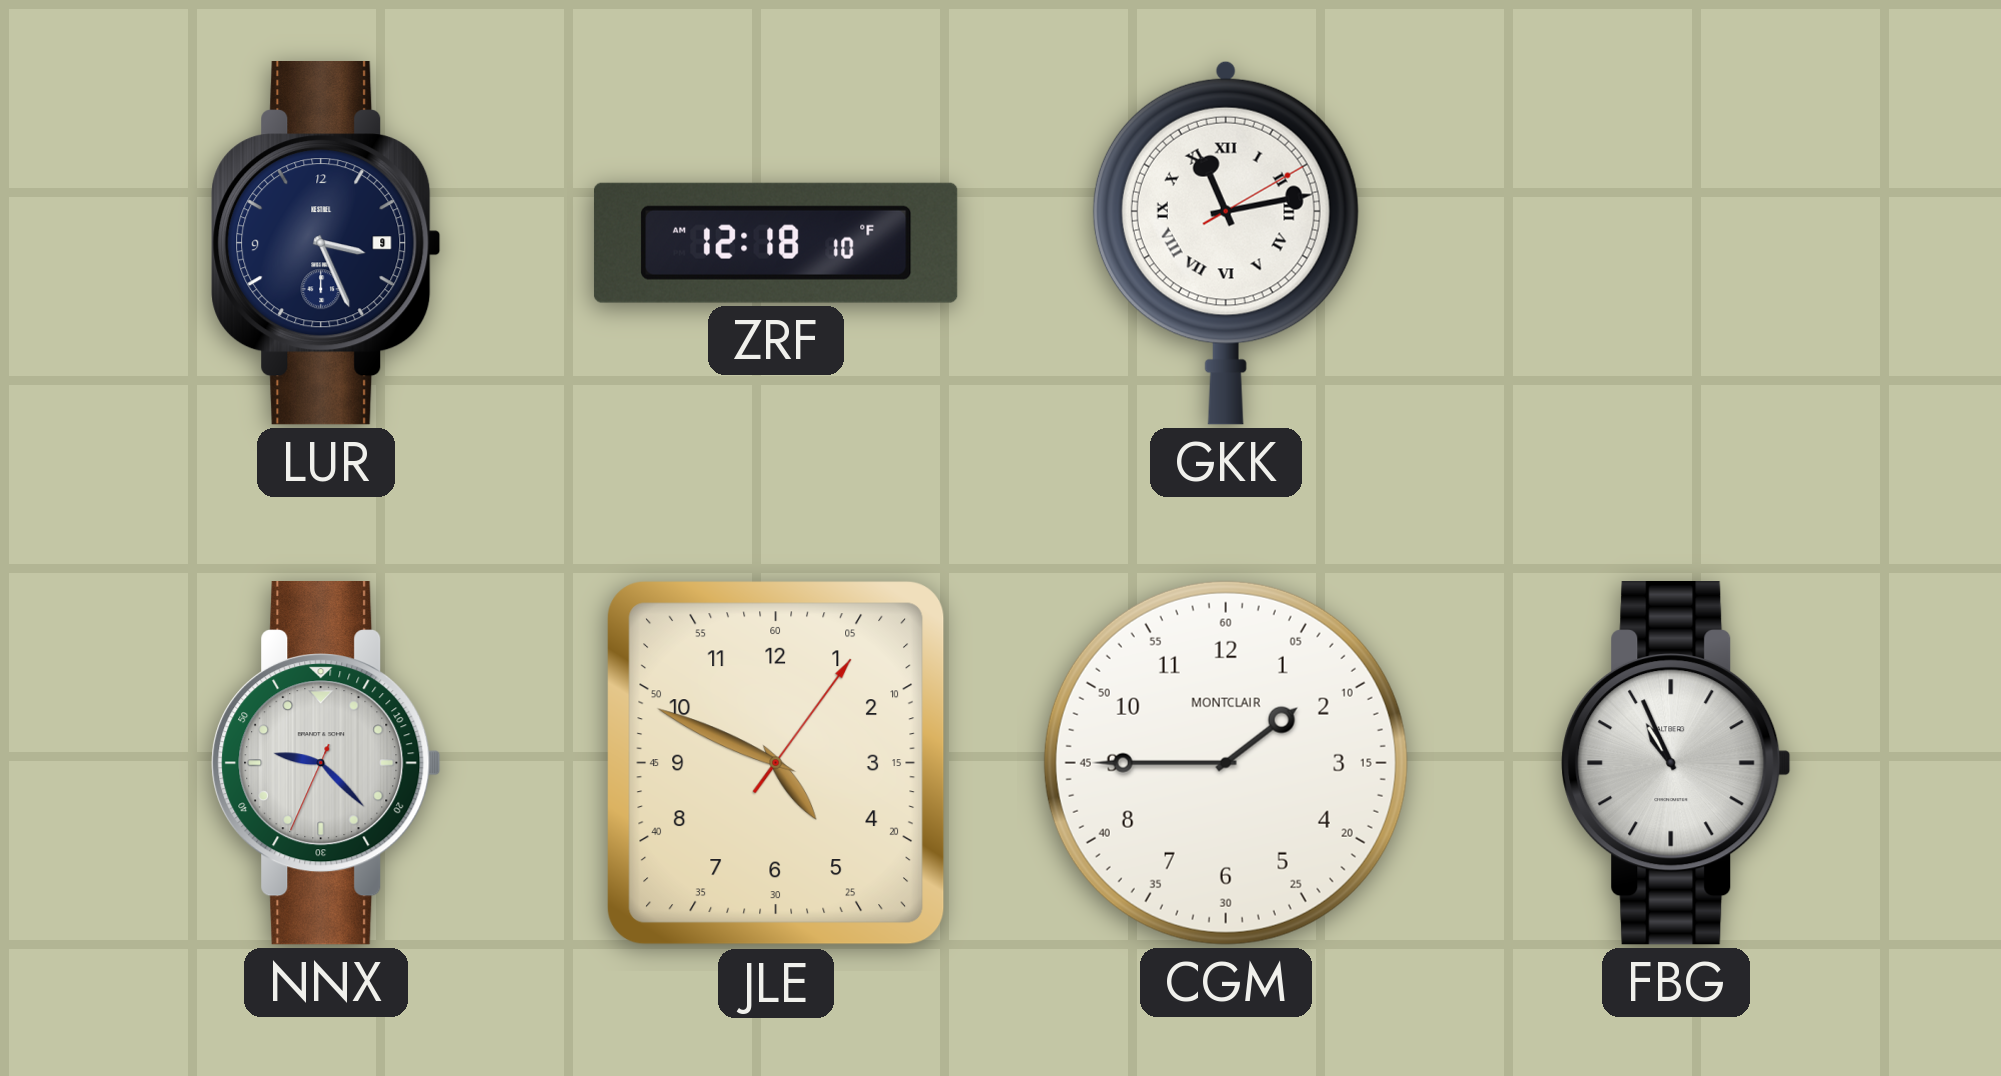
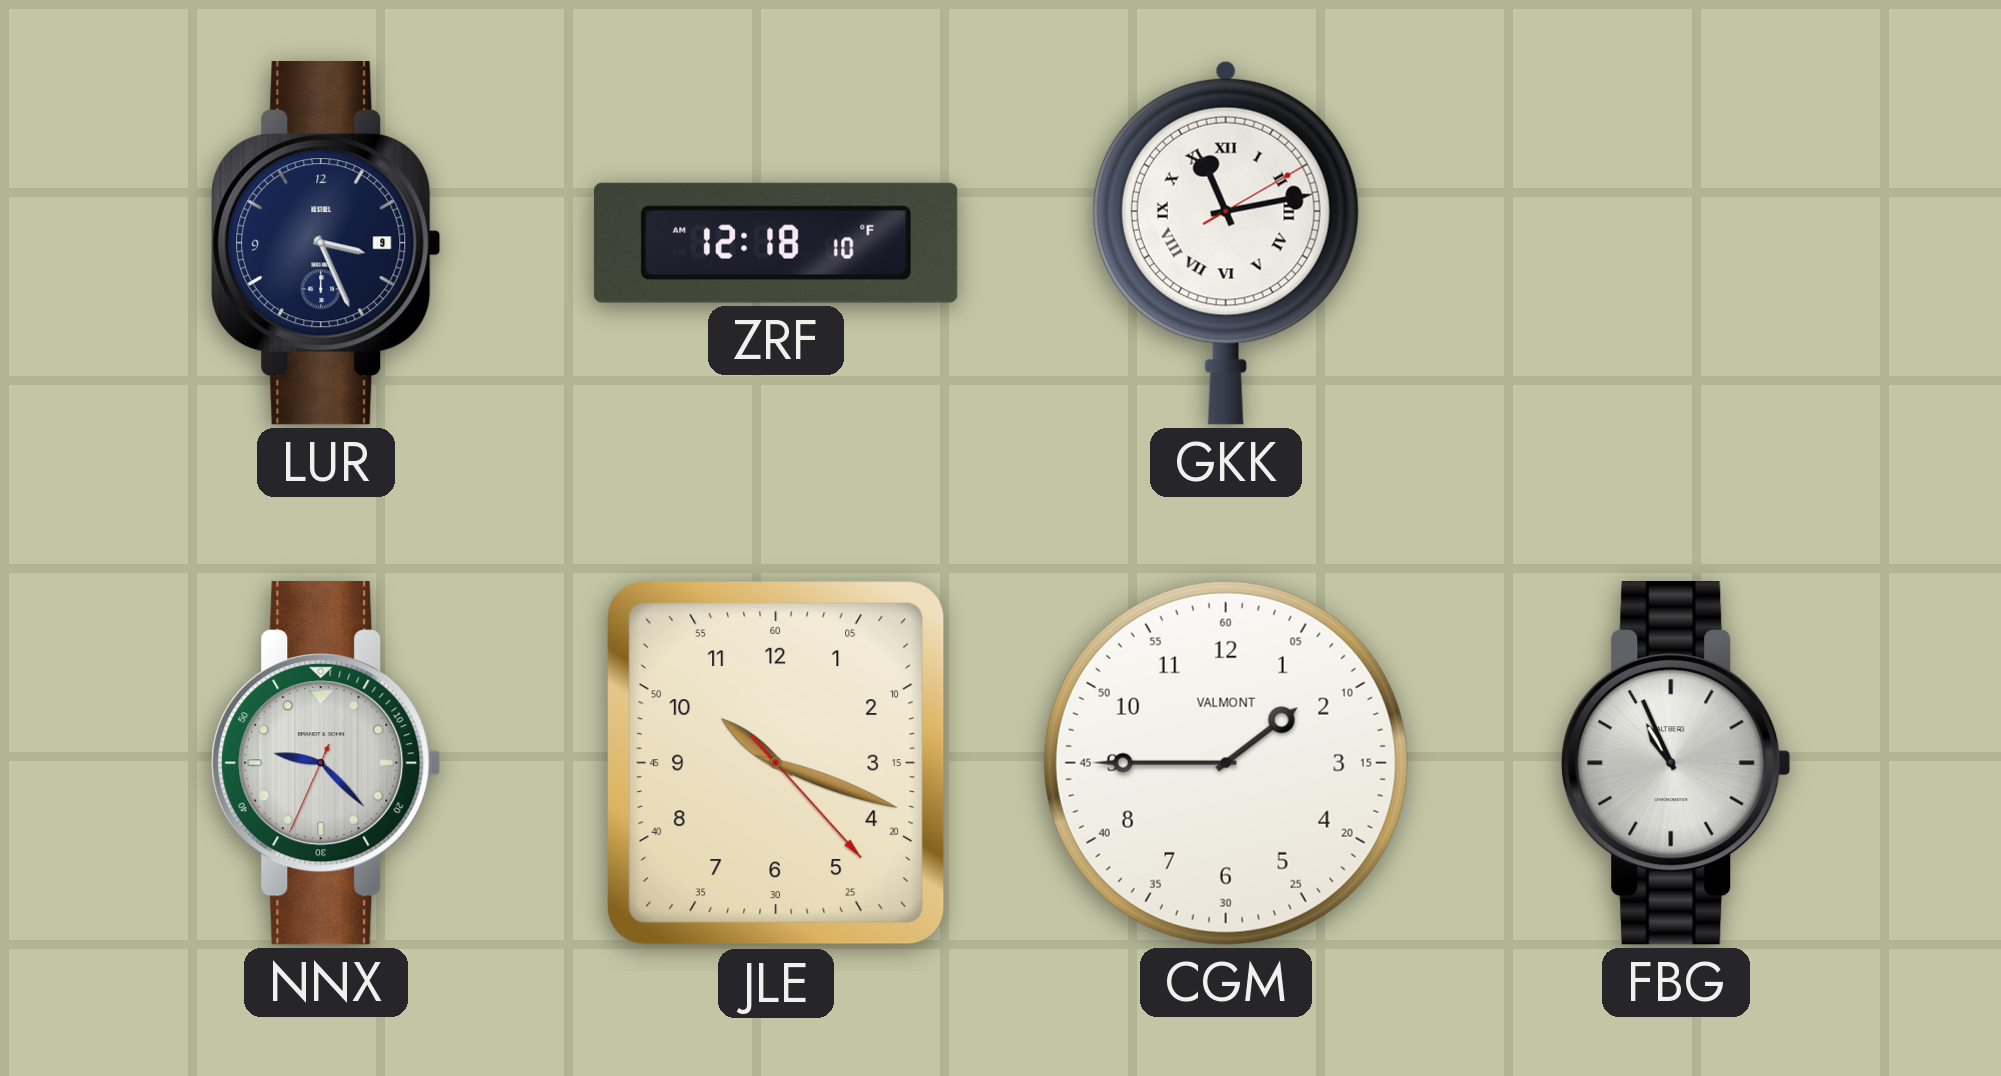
JLE: 4:49 -> 10:18
CGM brand: MONTCLAIR -> VALMONT
